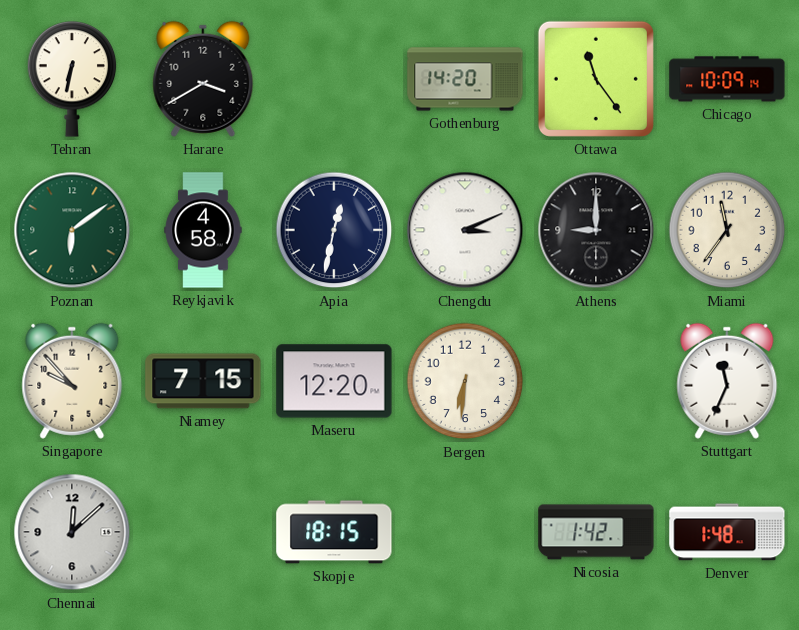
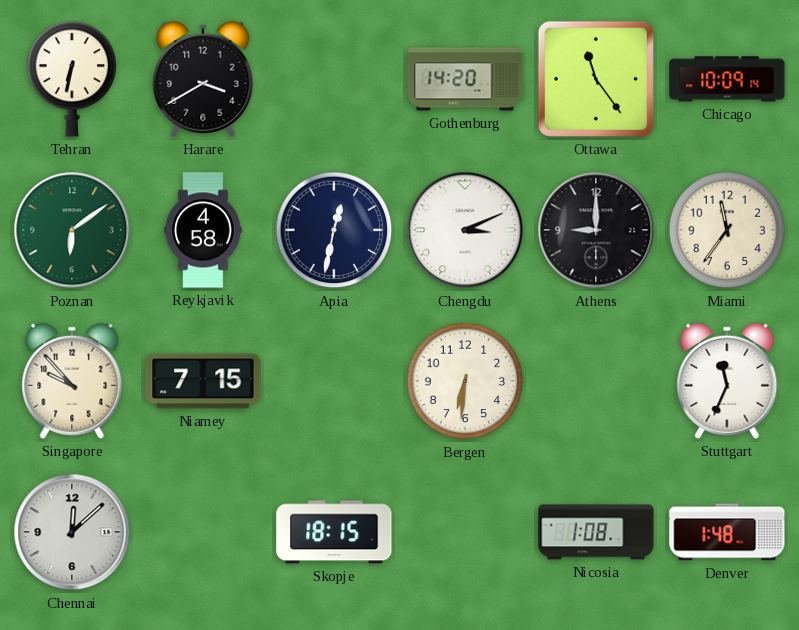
Maseru: 12:20 -> none
Nicosia: 1:42 -> 1:08
